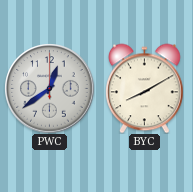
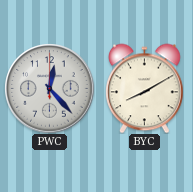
PWC: 12:39 -> 12:23
